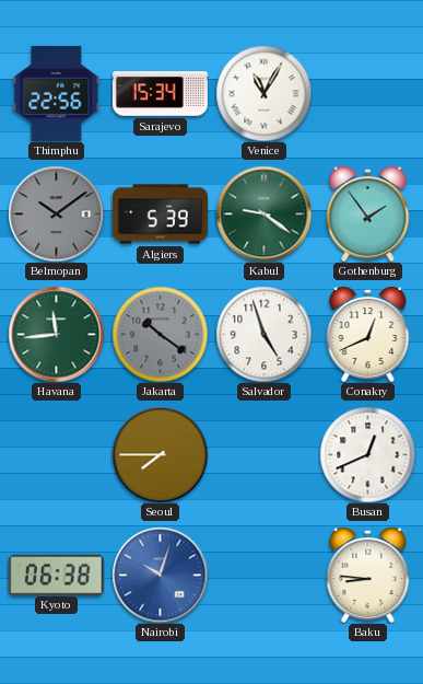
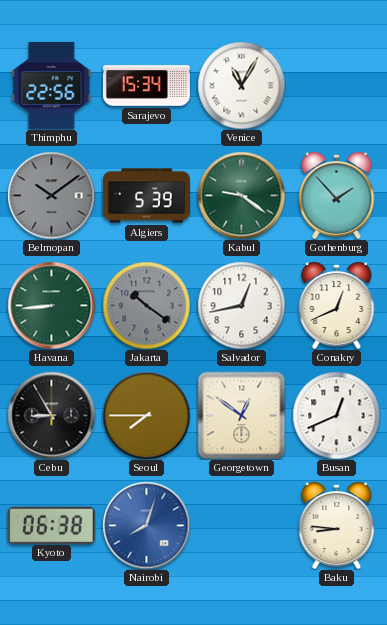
Gothenburg: 1:54 -> 1:53
Havana: 11:44 -> 8:44
Salvador: 4:57 -> 12:43
Cebu: none -> 8:55
Georgetown: none -> 12:51
Nairobi: 10:03 -> 8:03
